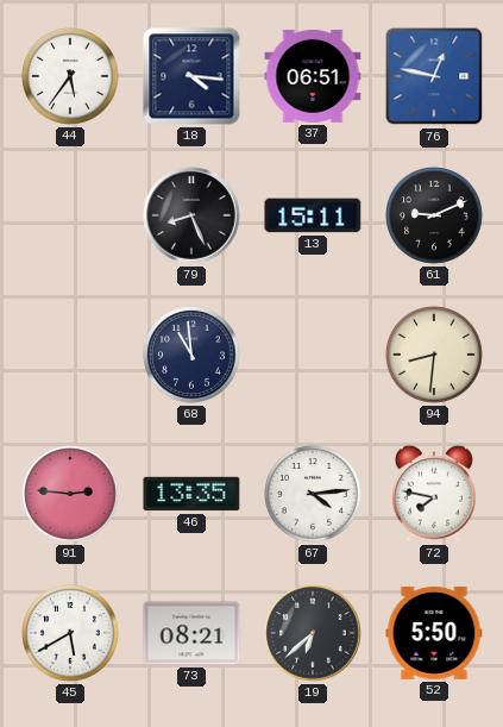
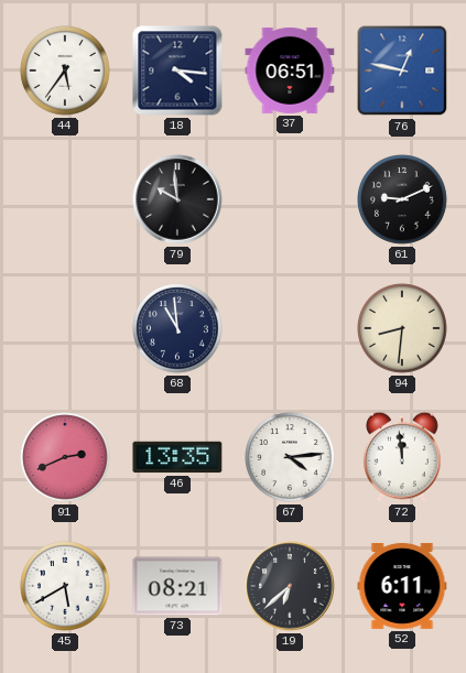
79: 8:26 -> 9:59
13: 15:11 -> none
91: 2:46 -> 2:41
72: 7:47 -> 11:59
52: 5:50 -> 6:11
